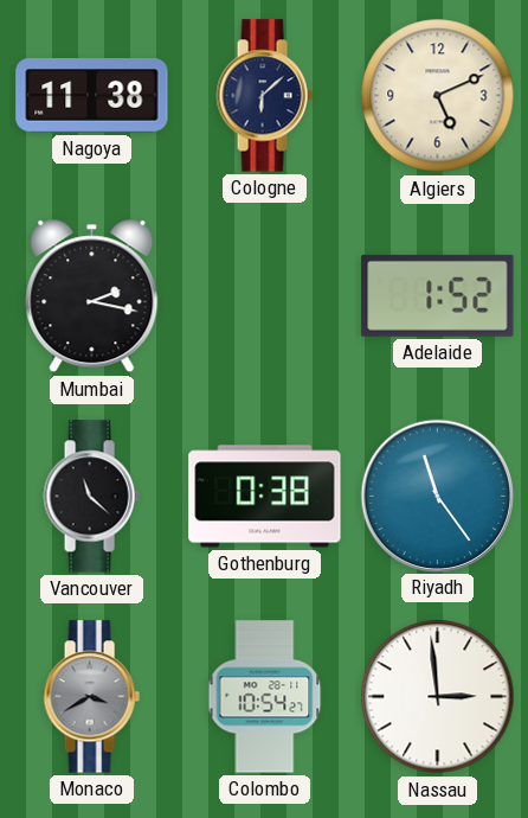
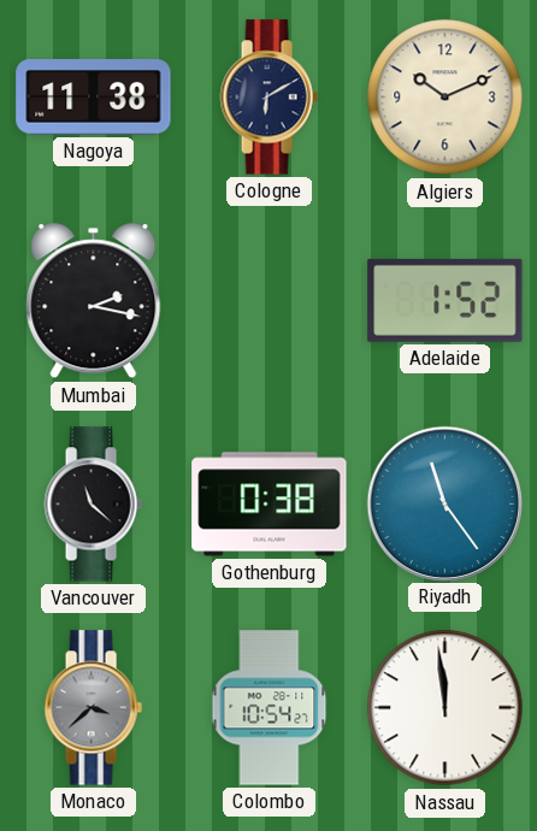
Cologne: 6:08 -> 6:10
Algiers: 5:11 -> 10:11
Monaco: 3:40 -> 3:38
Nassau: 2:59 -> 11:59
